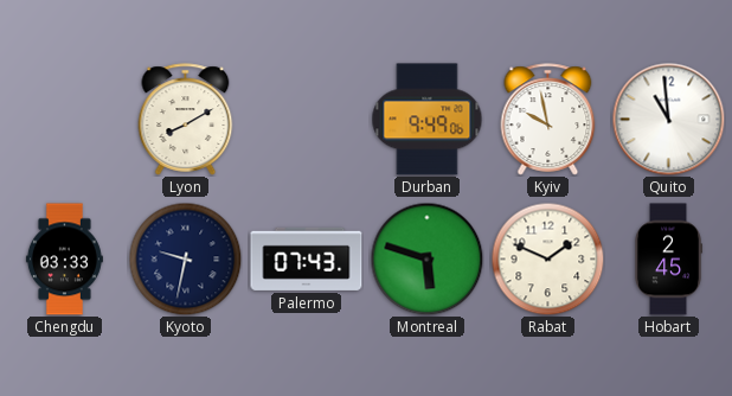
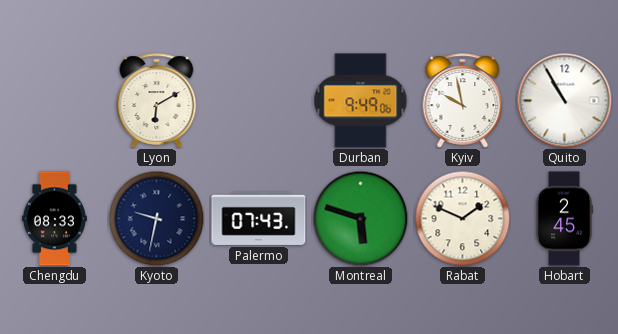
Lyon: 8:10 -> 6:10
Quito: 10:59 -> 10:55
Chengdu: 03:33 -> 08:33
